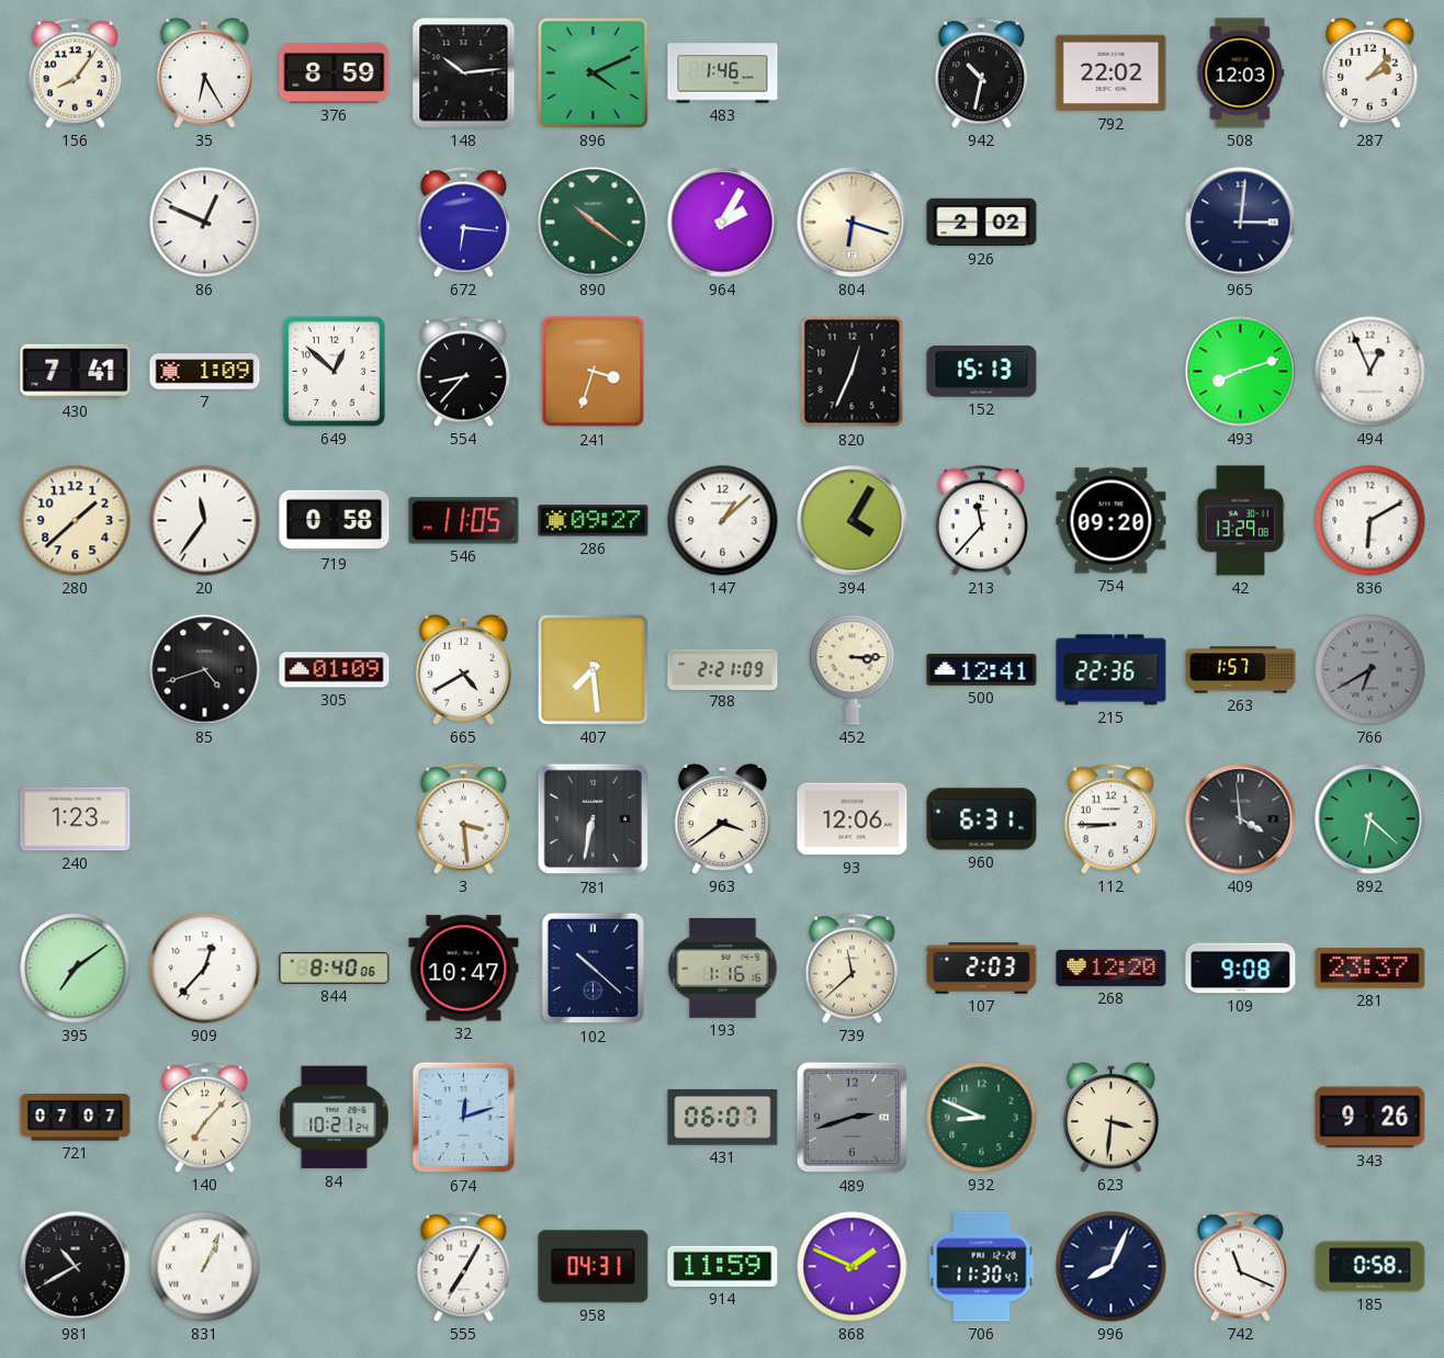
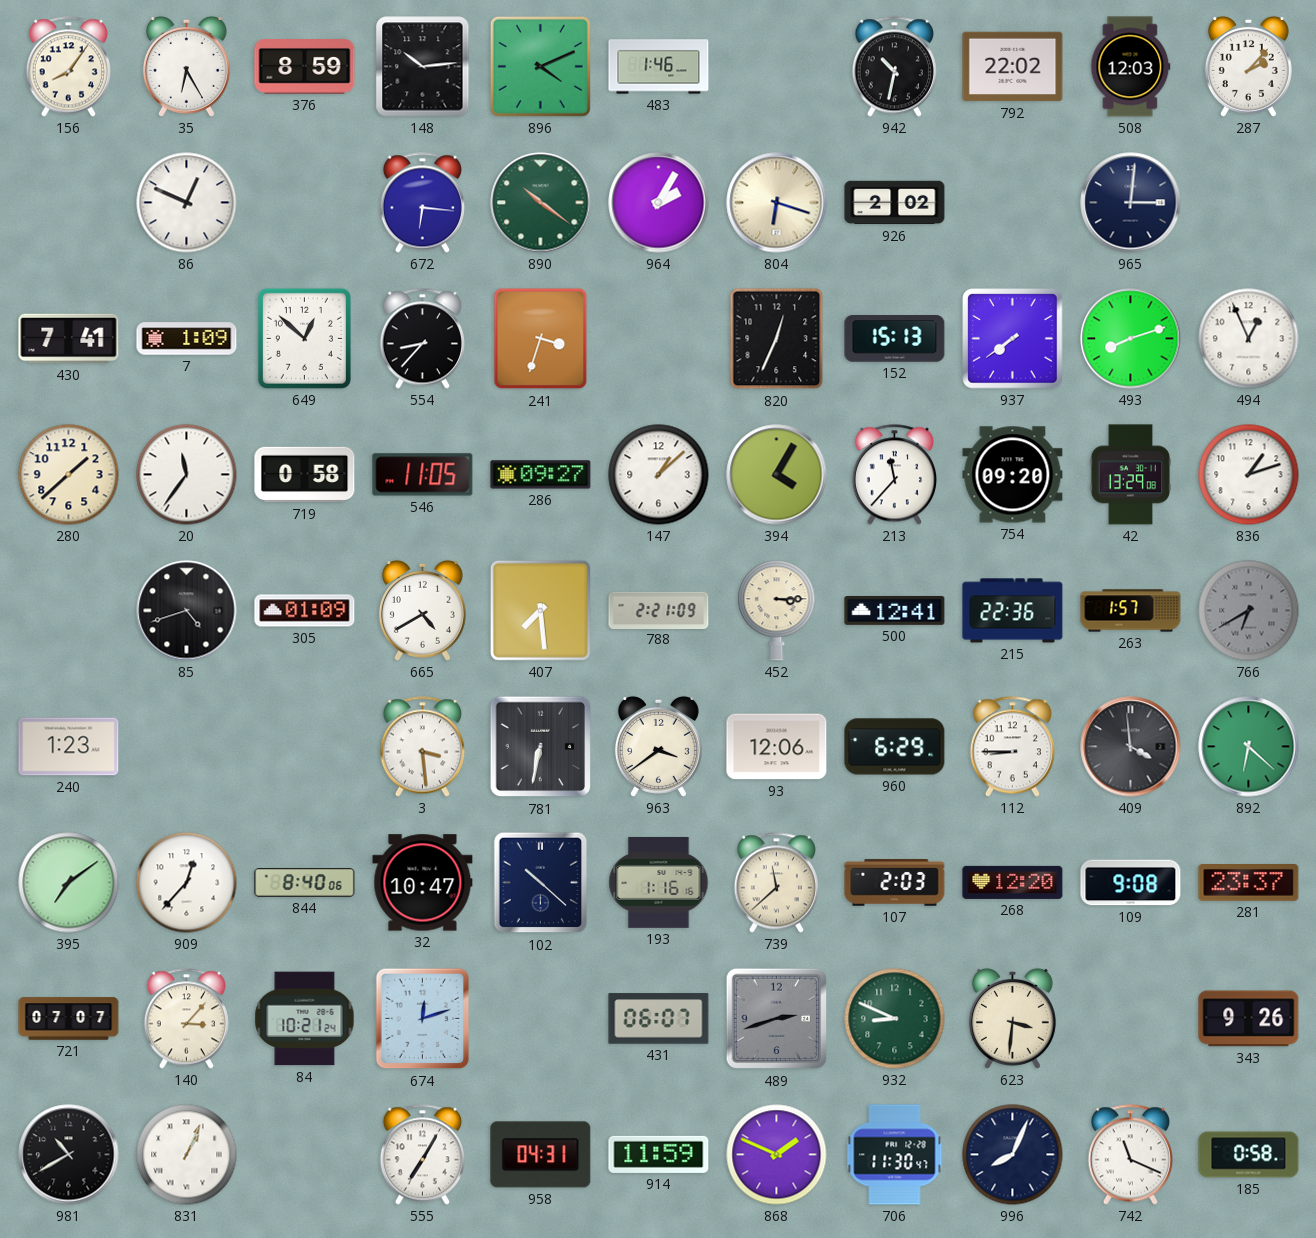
937: none -> 7:39
836: 6:10 -> 1:12
960: 6:31 -> 6:29
140: 7:07 -> 3:07
